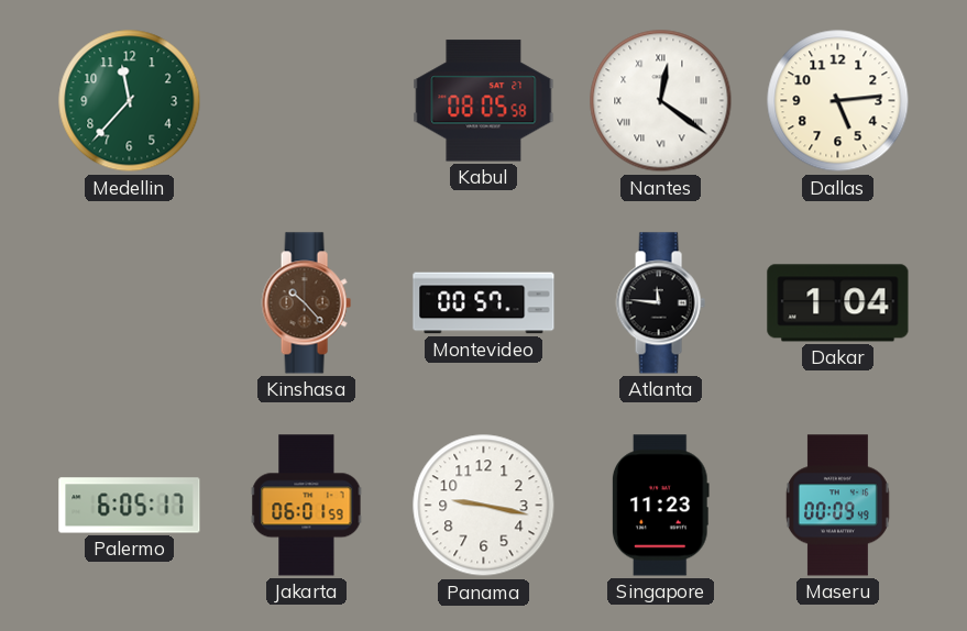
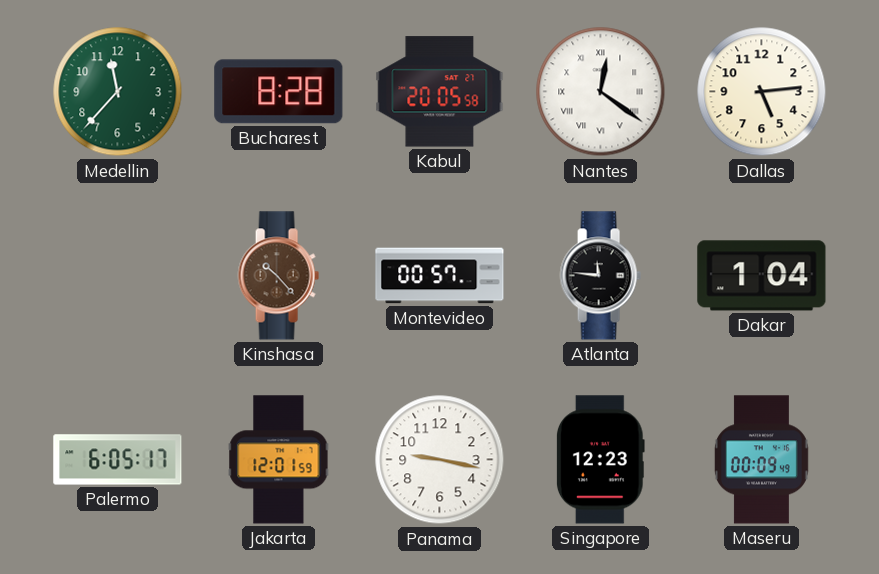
Bucharest: none -> 8:28
Kabul: 08:05 -> 20:05
Jakarta: 06:01 -> 12:01
Singapore: 11:23 -> 12:23
